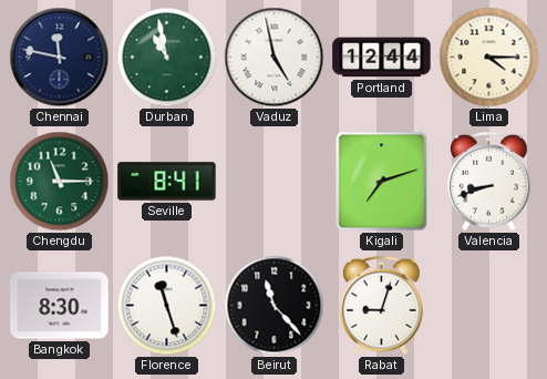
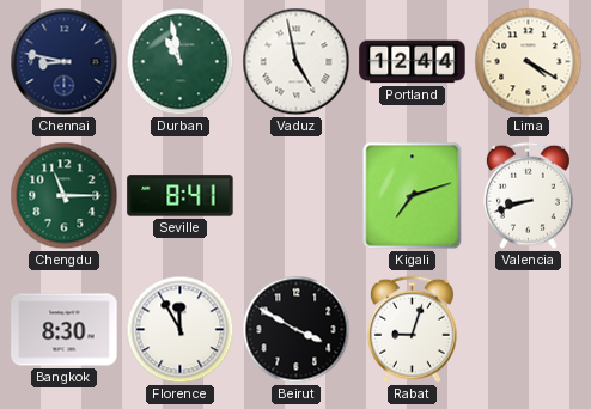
Chennai: 11:47 -> 8:47
Lima: 4:15 -> 4:20
Florence: 11:27 -> 11:55
Beirut: 11:23 -> 3:50
